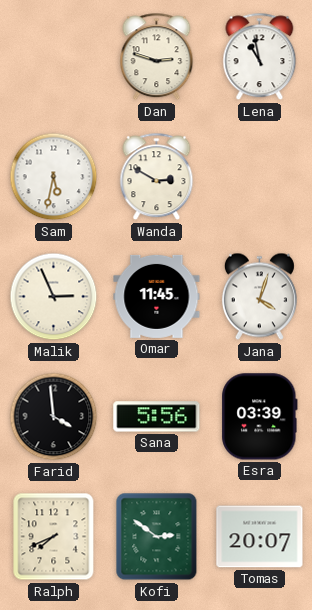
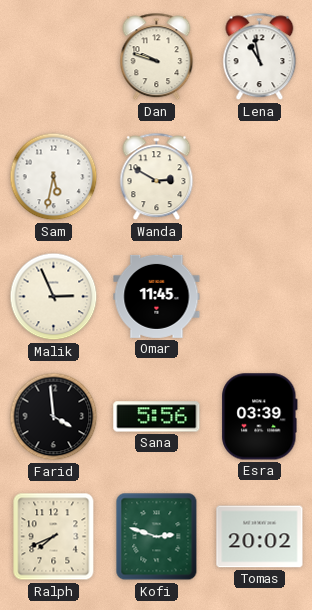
Dan: 2:48 -> 9:48
Jana: 4:03 -> none
Kofi: 2:51 -> 2:48
Tomas: 20:07 -> 20:02
